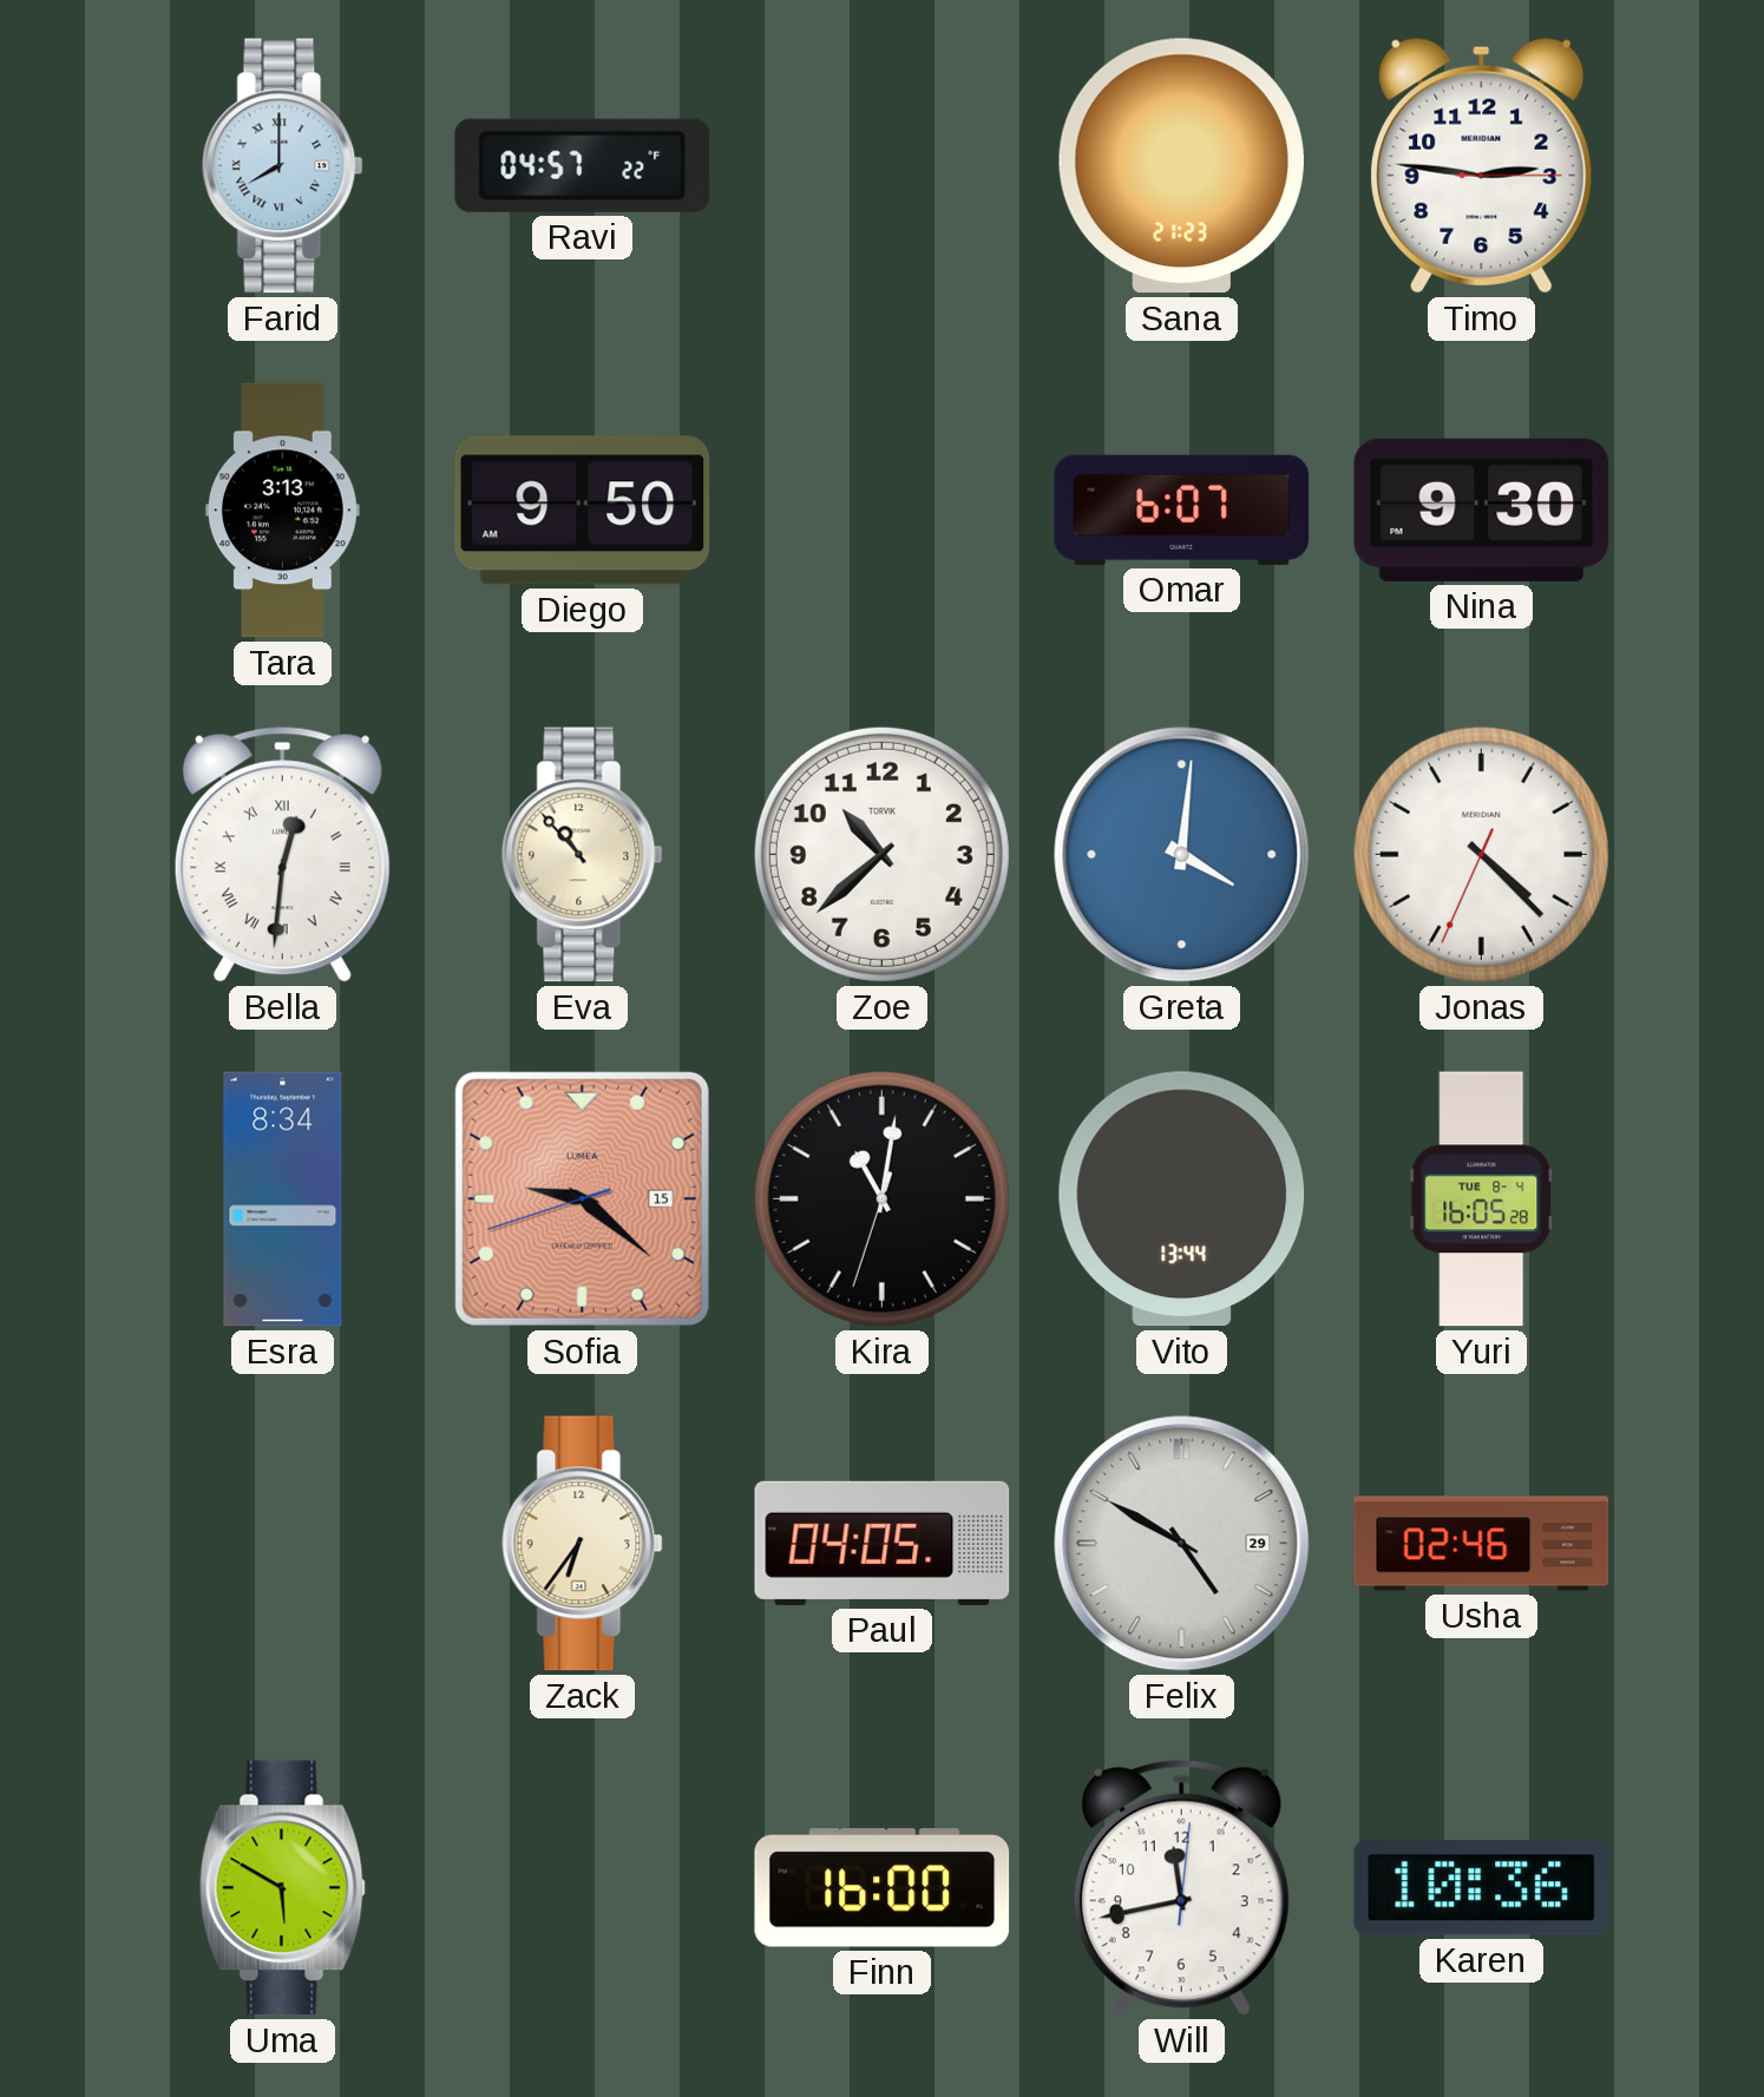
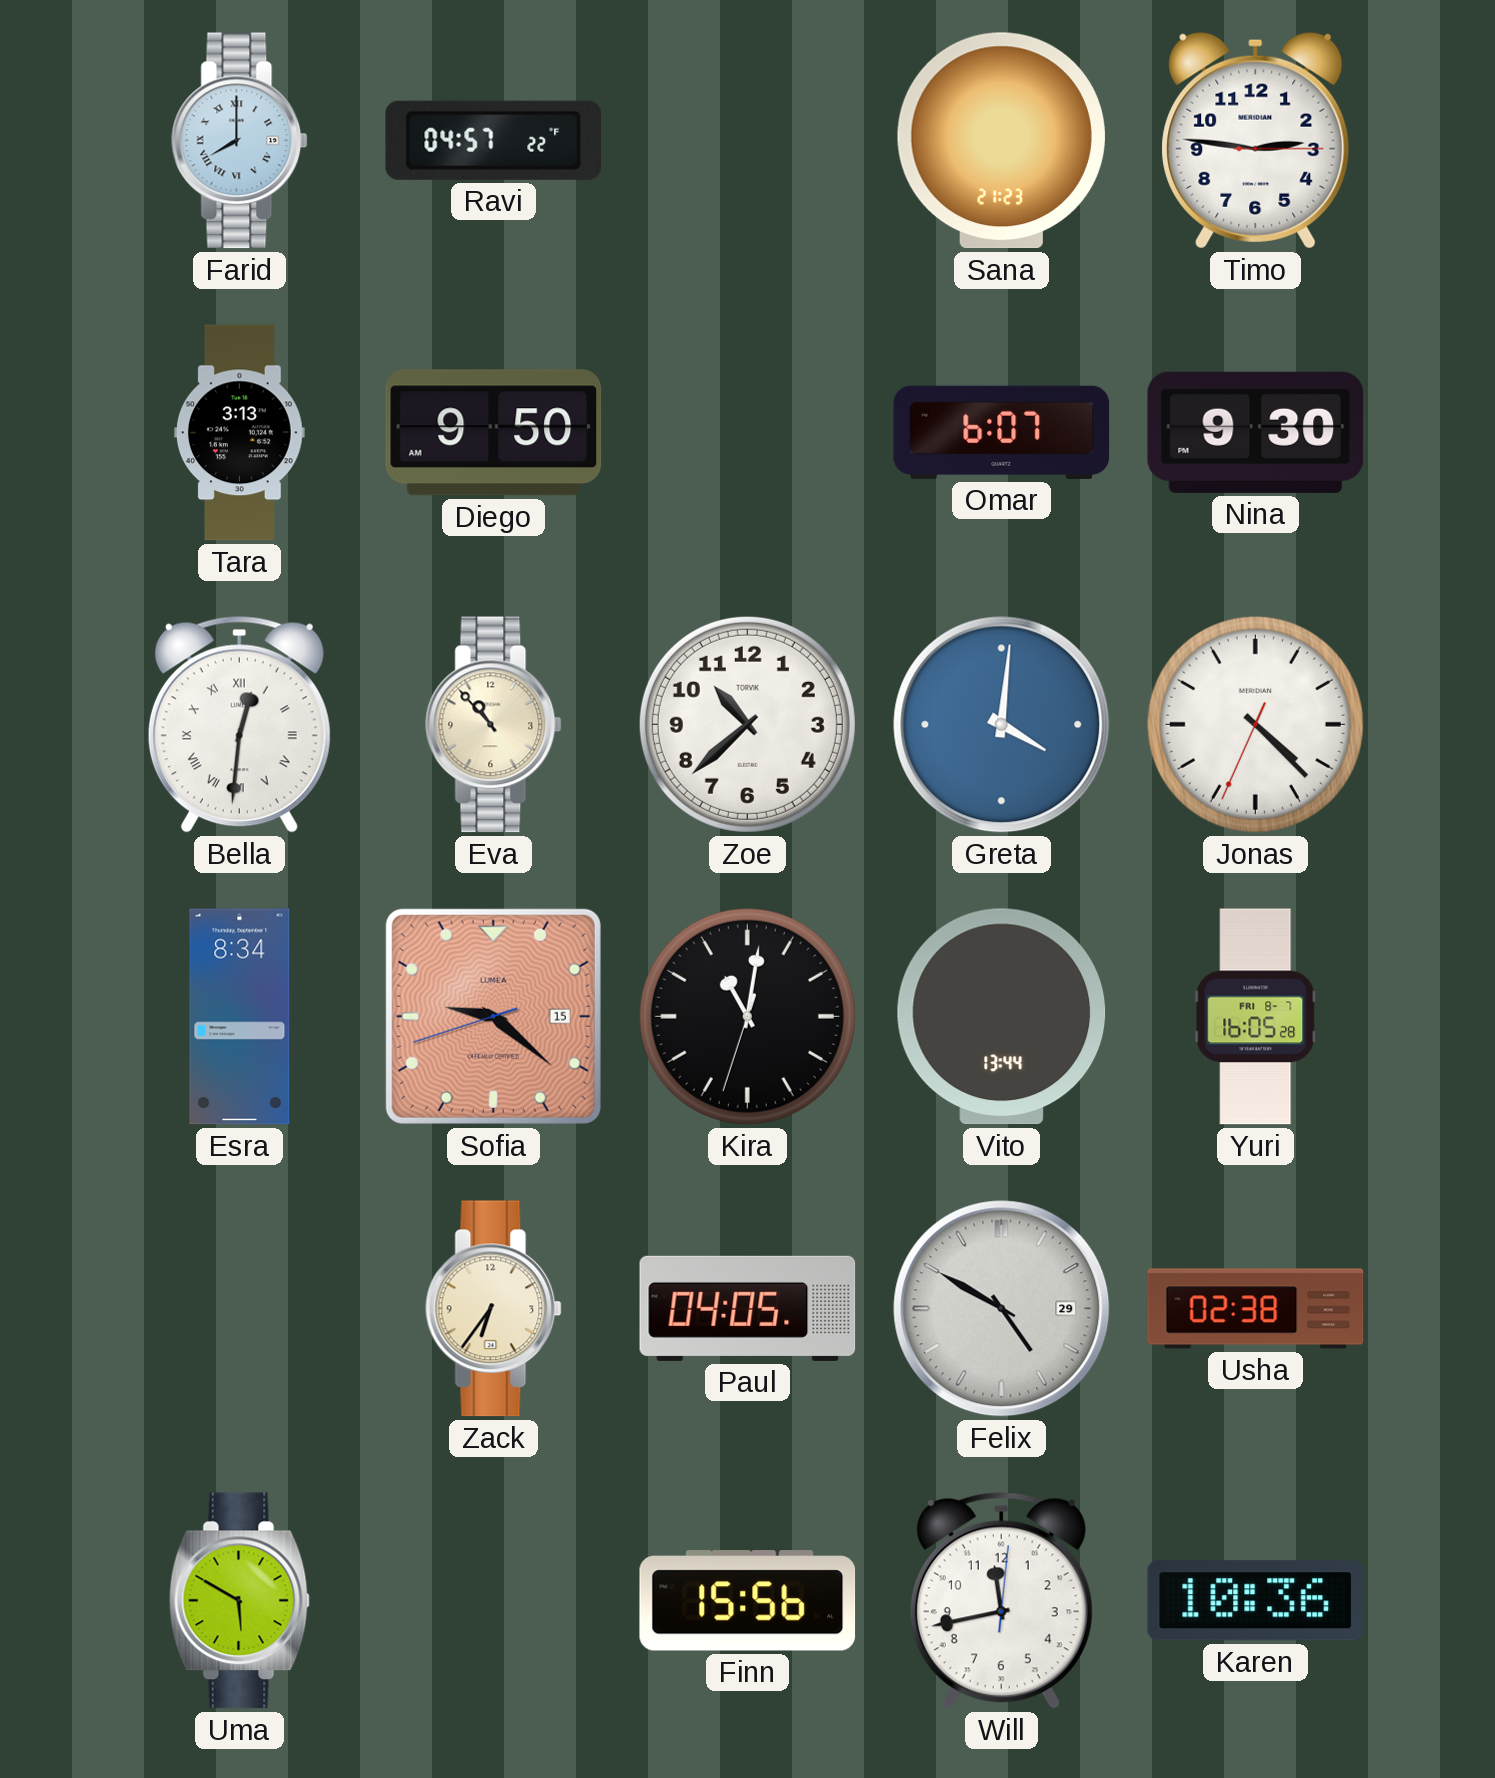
Yuri date: TUE 8-4 -> FRI 8-7
Usha: 02:46 -> 02:38
Finn: 16:00 -> 15:56
